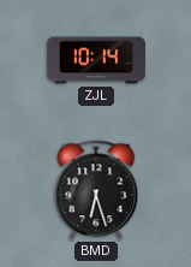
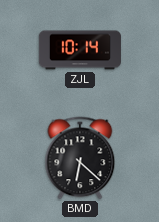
BMD: 6:27 -> 6:22
